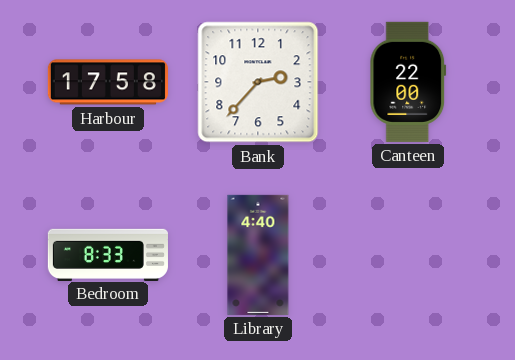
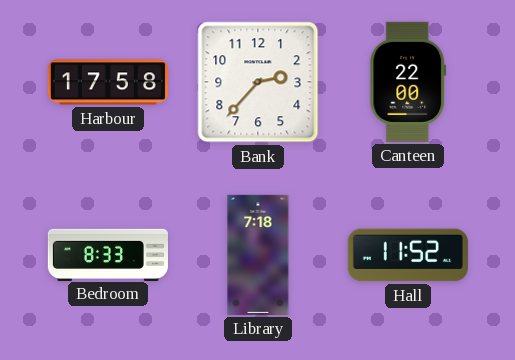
Library: 4:40 -> 7:18
Hall: none -> 11:52
